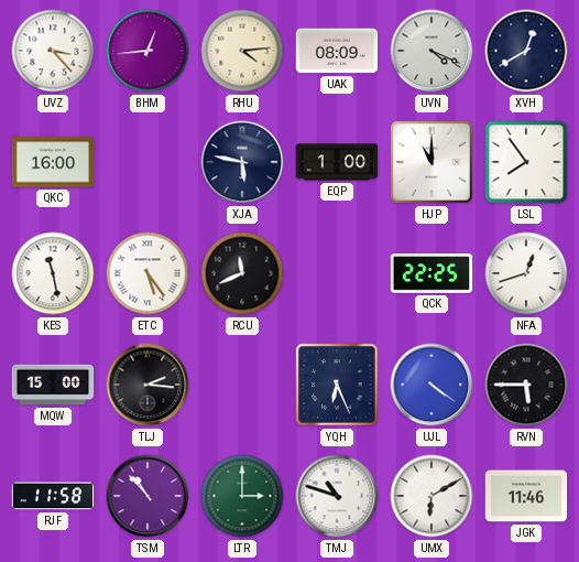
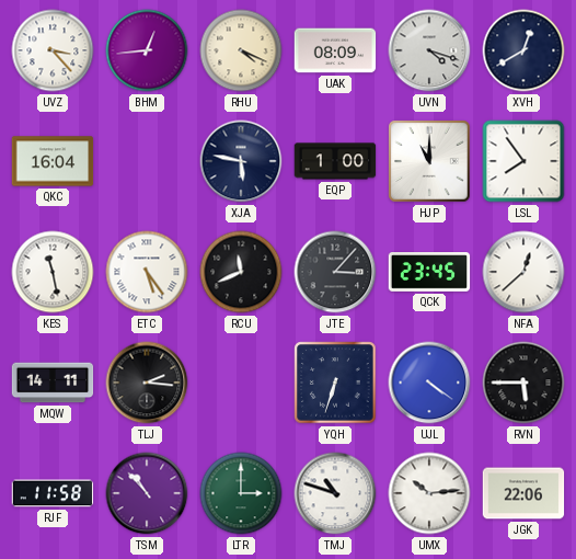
RHU: 4:14 -> 4:19
UVN: 4:19 -> 4:18
QKC: 16:00 -> 16:04
JTE: none -> 3:07
QCK: 22:25 -> 23:45
NFA: 12:42 -> 12:38
MQW: 15:00 -> 14:11
YQH: 6:26 -> 6:33
UMX: 6:10 -> 10:14
JGK: 11:46 -> 22:06
